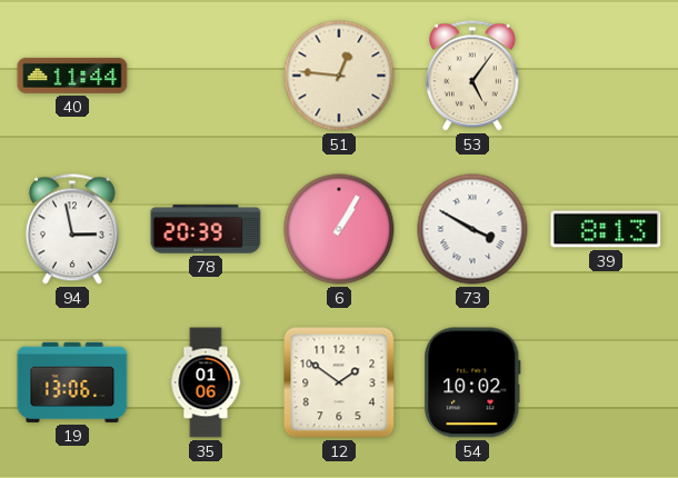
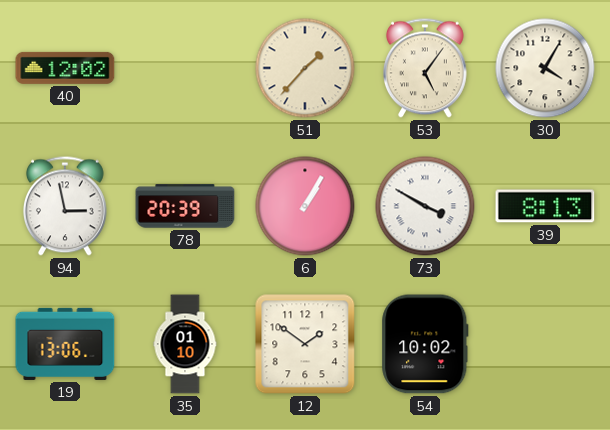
40: 11:44 -> 12:02
51: 12:46 -> 1:37
30: none -> 4:05
35: 01:06 -> 01:10
